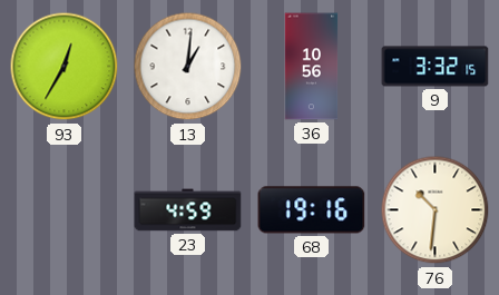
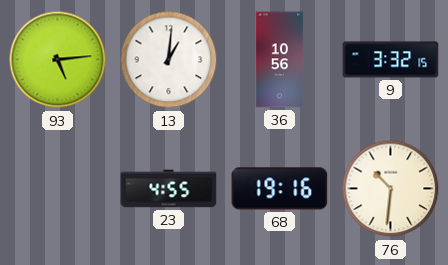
93: 12:35 -> 5:14
23: 4:59 -> 4:55
